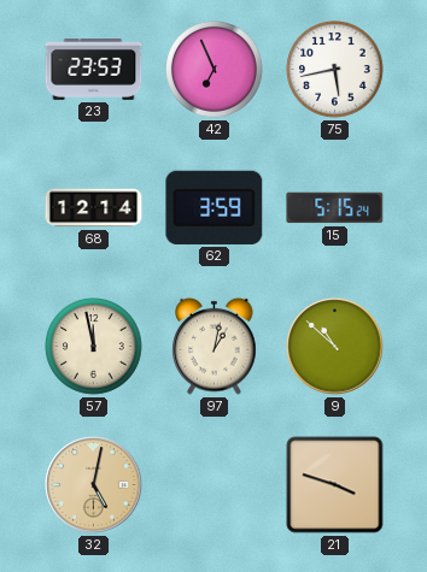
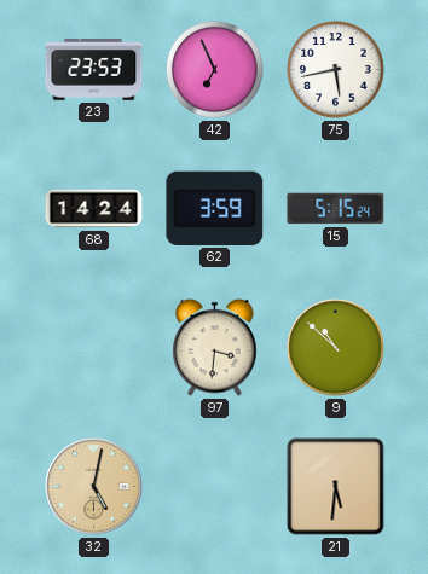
68: 12:14 -> 14:24
57: 11:58 -> none
97: 1:02 -> 3:31
21: 3:48 -> 5:31
